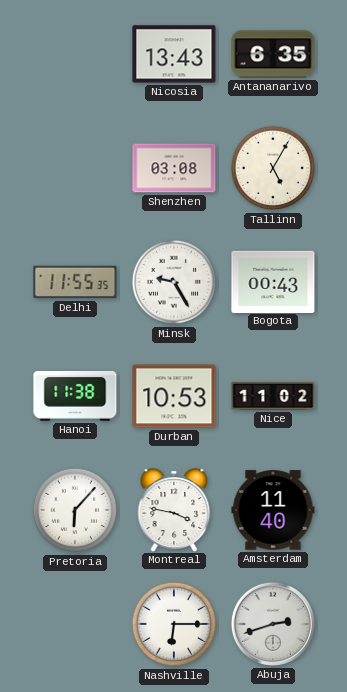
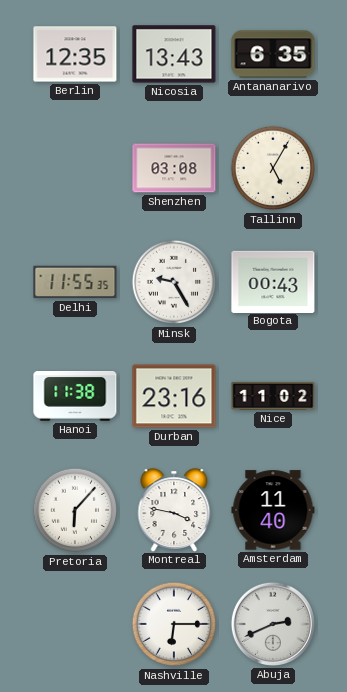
Berlin: none -> 12:35
Durban: 10:53 -> 23:16
Abuja: 2:42 -> 2:41
